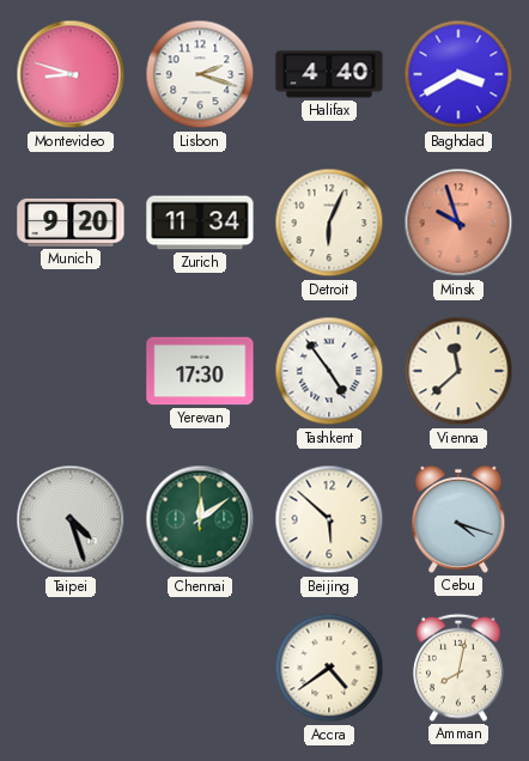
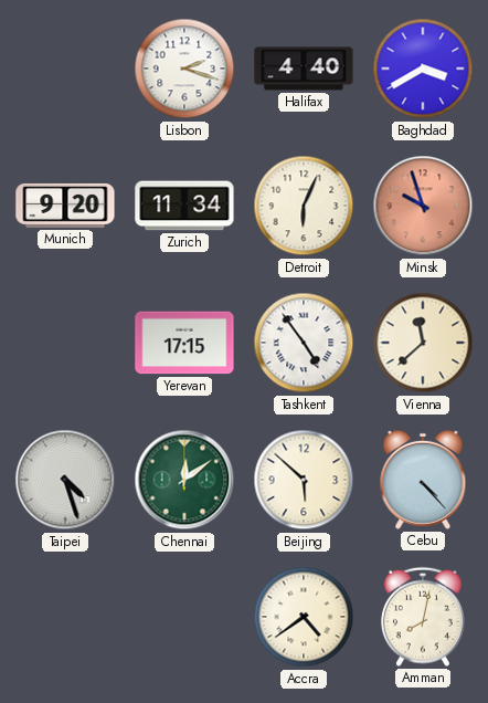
Montevideo: 8:48 -> none
Yerevan: 17:30 -> 17:15
Cebu: 4:18 -> 4:23
